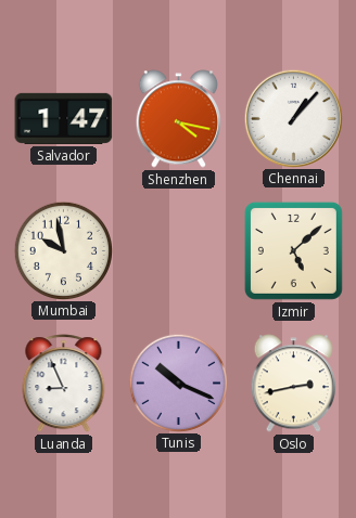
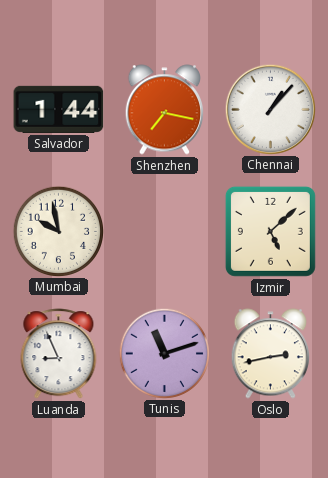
Salvador: 1:47 -> 1:44
Shenzhen: 4:17 -> 7:17
Tunis: 10:19 -> 11:12
